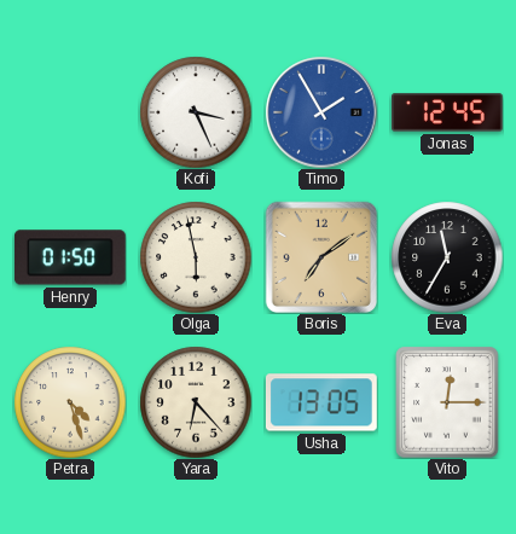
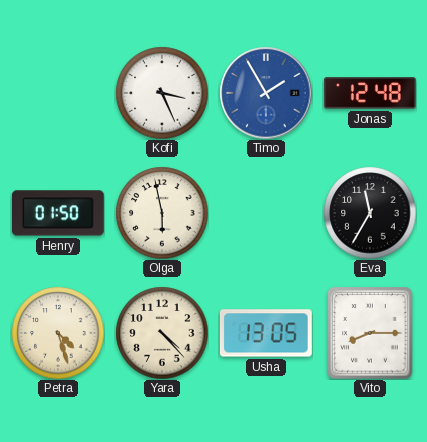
Jonas: 12:45 -> 12:48
Boris: 7:09 -> none
Yara: 6:23 -> 4:23
Vito: 12:15 -> 8:15
